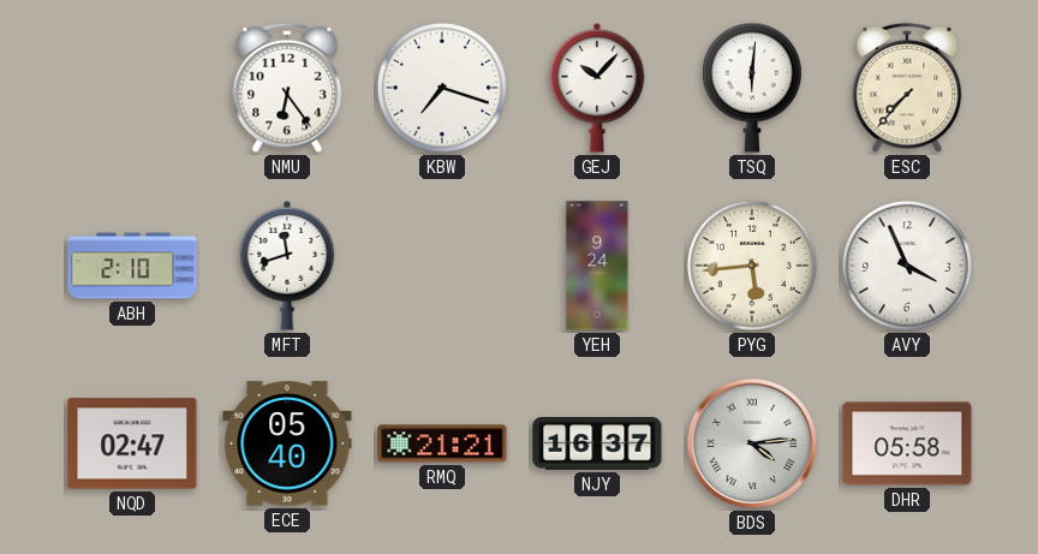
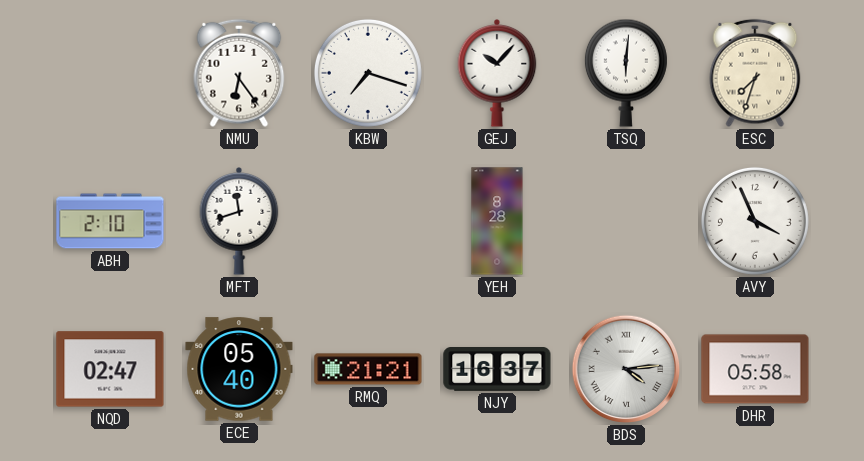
ESC: 7:37 -> 7:33
YEH: 9:24 -> 8:28
PYG: 5:44 -> none
